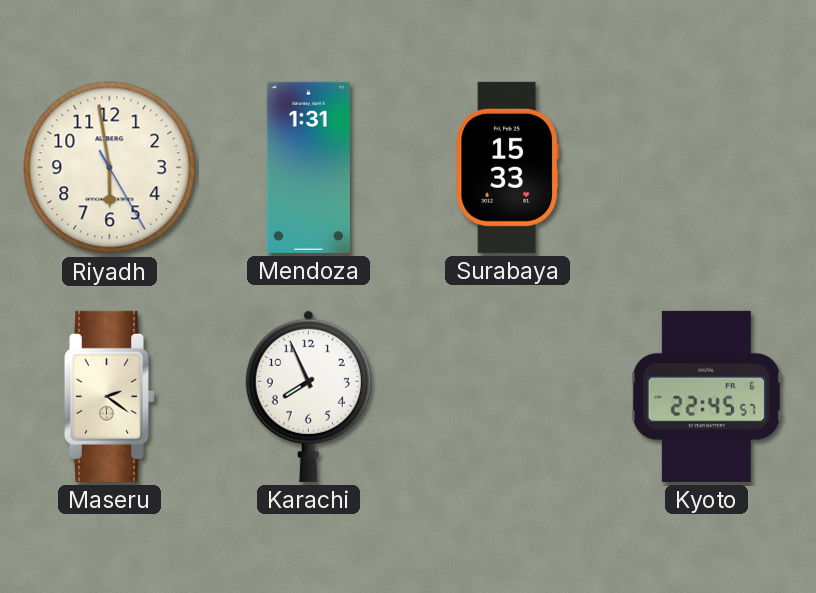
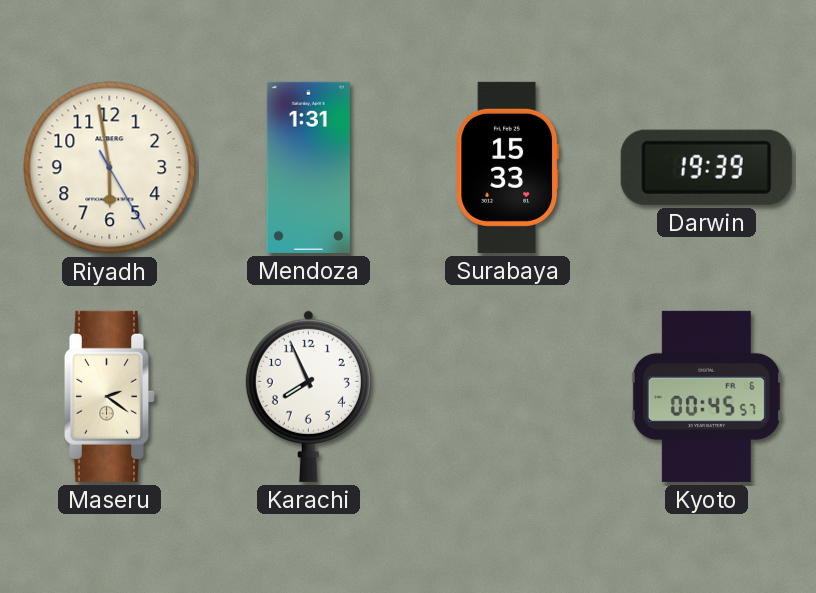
Darwin: none -> 19:39
Kyoto: 22:45 -> 00:45
